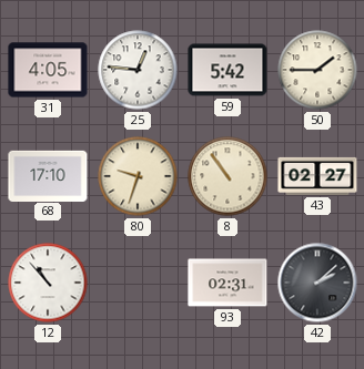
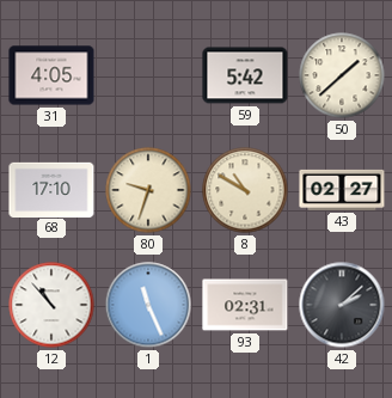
25: 12:46 -> none
50: 1:45 -> 1:38
8: 10:54 -> 10:50
1: none -> 11:26
